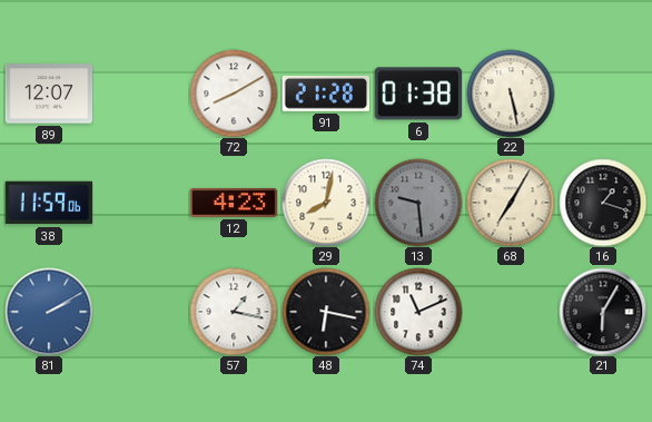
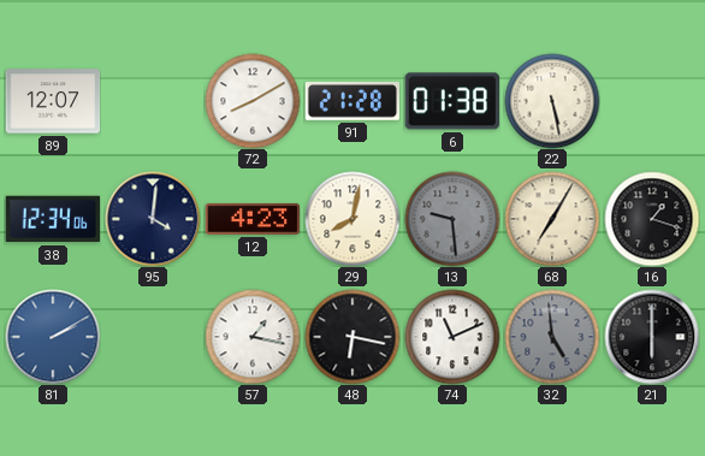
38: 11:59 -> 12:34
95: none -> 4:01
32: none -> 4:59
21: 6:05 -> 6:00
